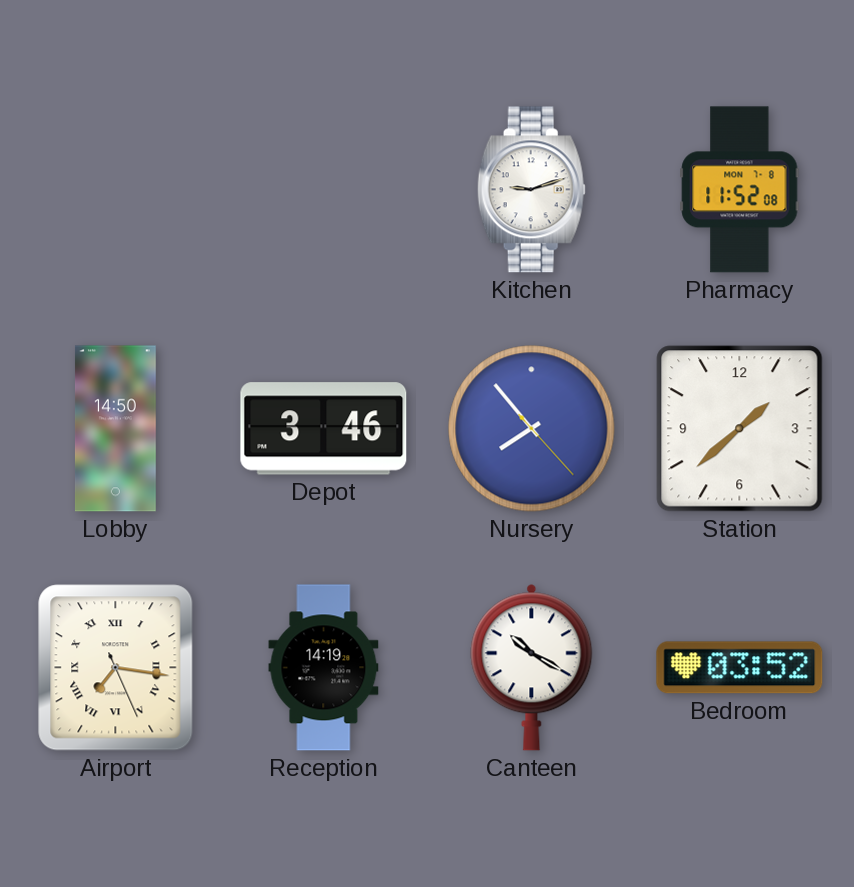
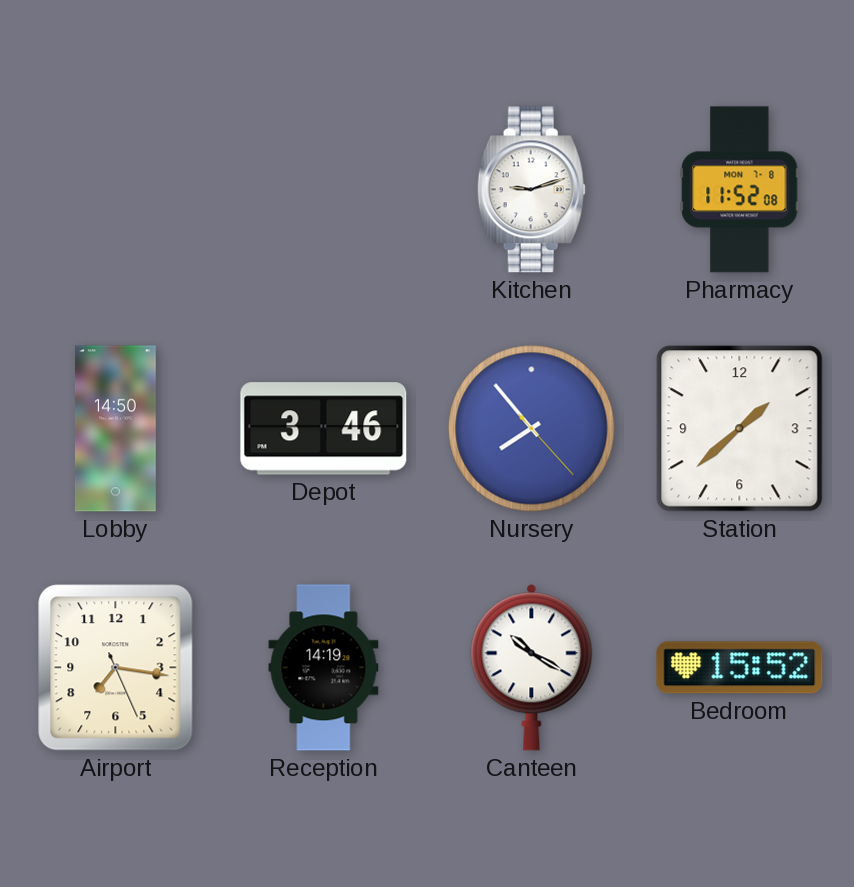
Airport numerals: Roman -> Arabic
Bedroom: 03:52 -> 15:52
